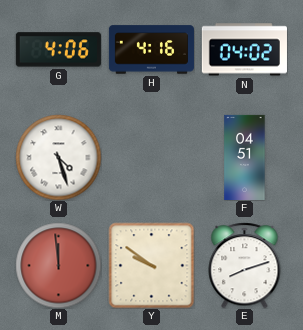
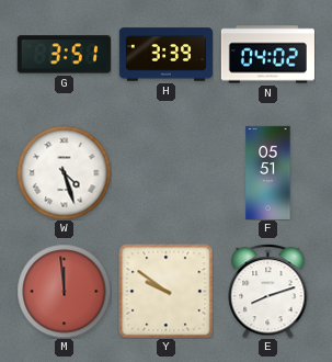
G: 4:06 -> 3:51
H: 4:16 -> 3:39
F: 04:51 -> 05:51
